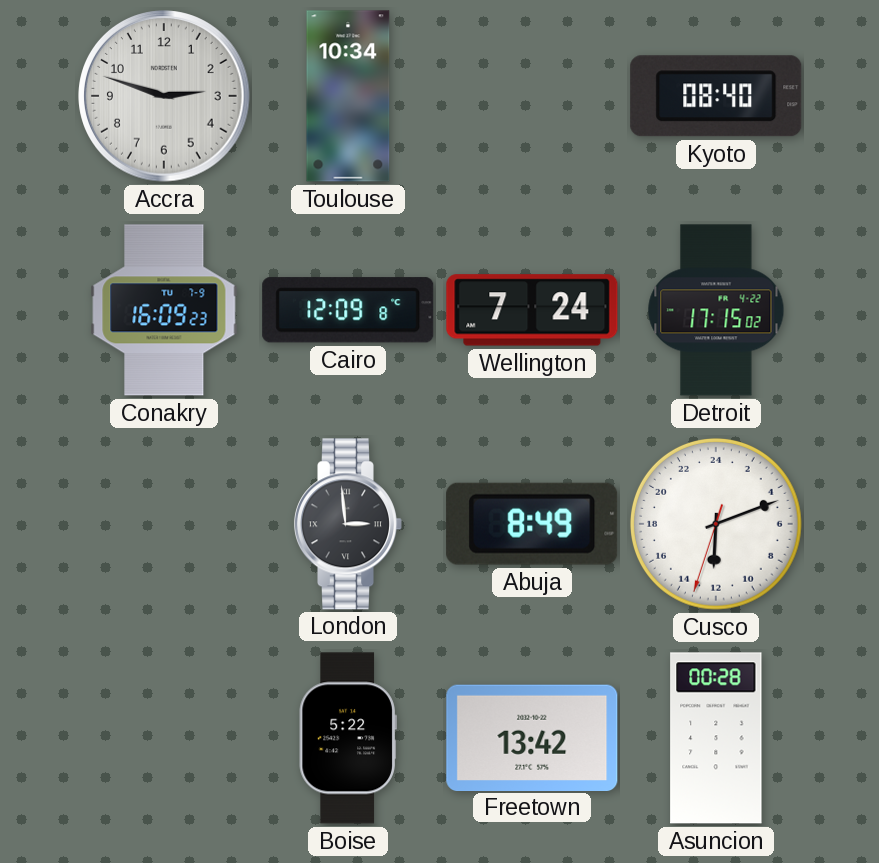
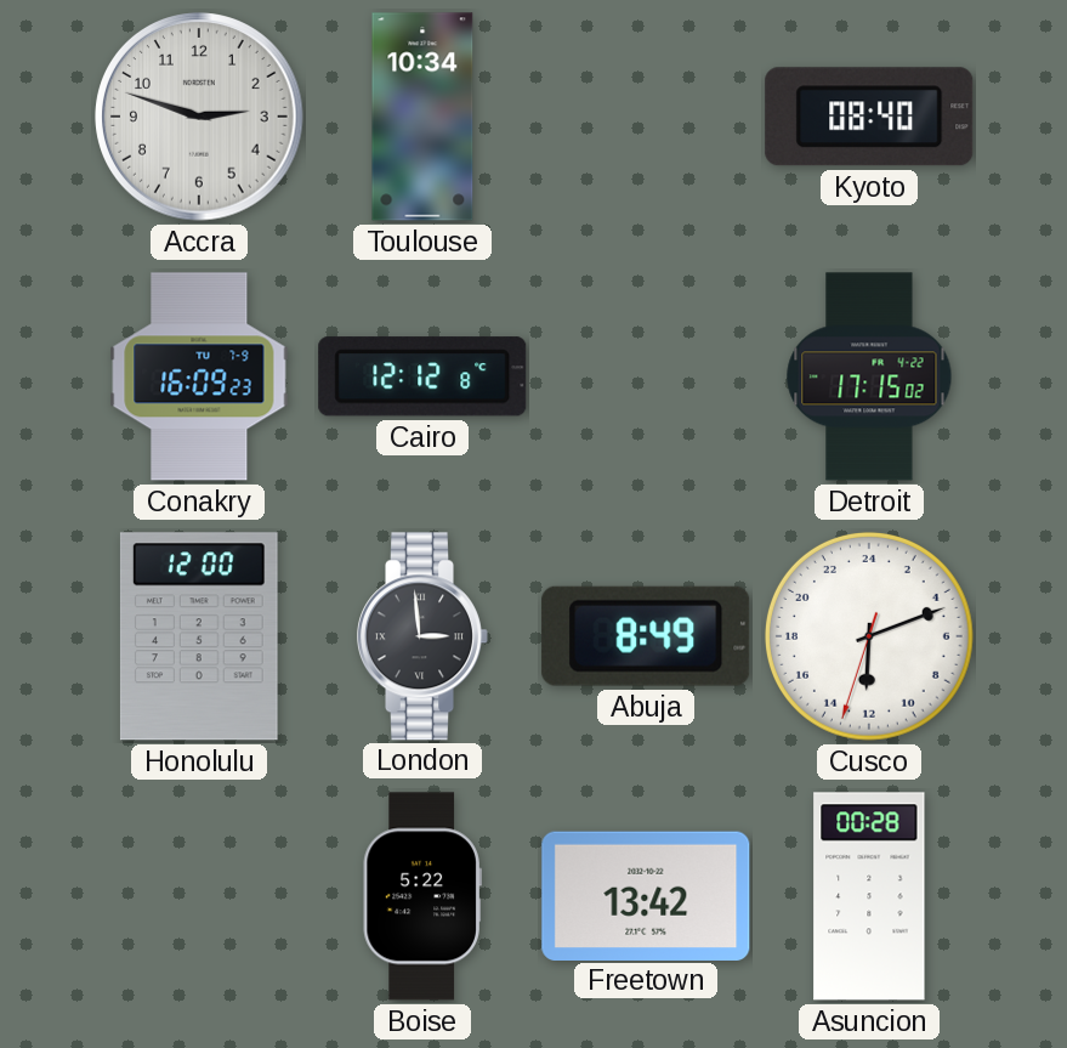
Cairo: 12:09 -> 12:12
Wellington: 7:24 -> none
Honolulu: none -> 12:00
